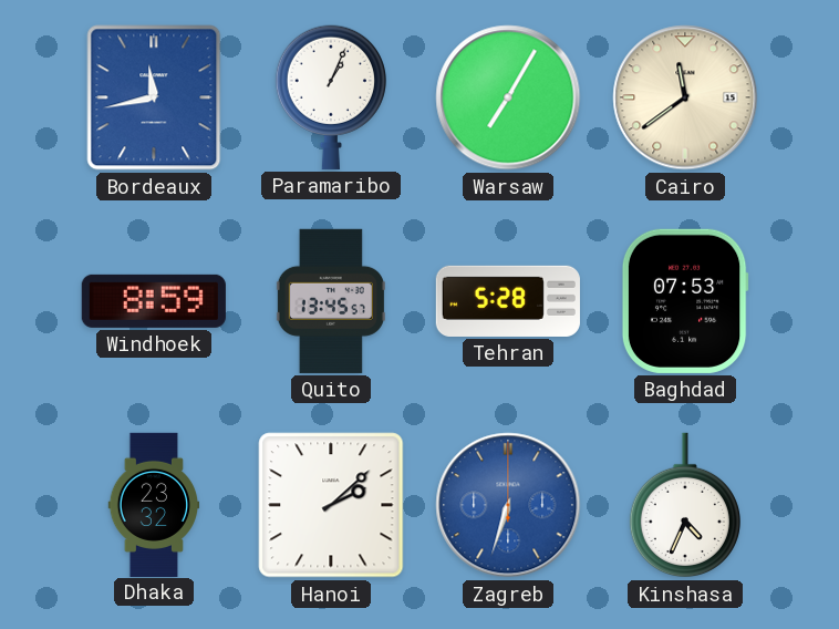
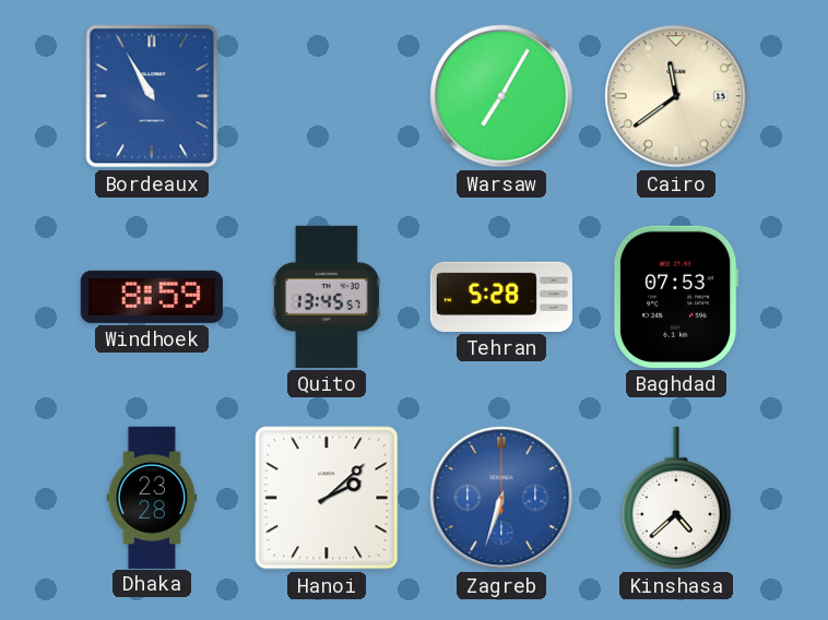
Bordeaux: 11:43 -> 10:55
Paramaribo: 1:04 -> none
Dhaka: 23:32 -> 23:28
Kinshasa: 4:34 -> 4:38
